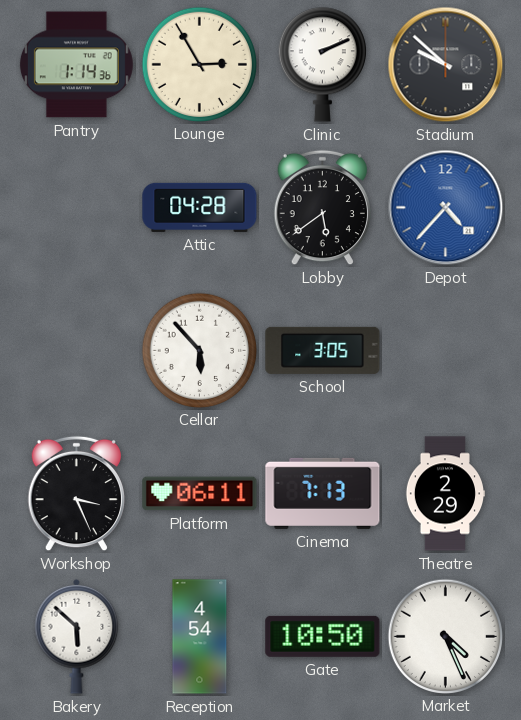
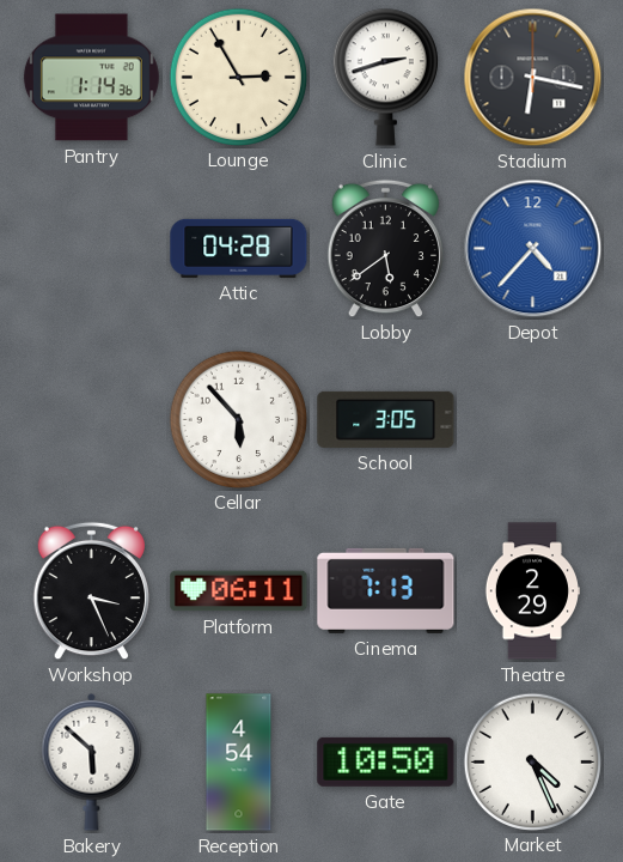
Clinic: 2:11 -> 2:42
Stadium: 9:52 -> 6:17
